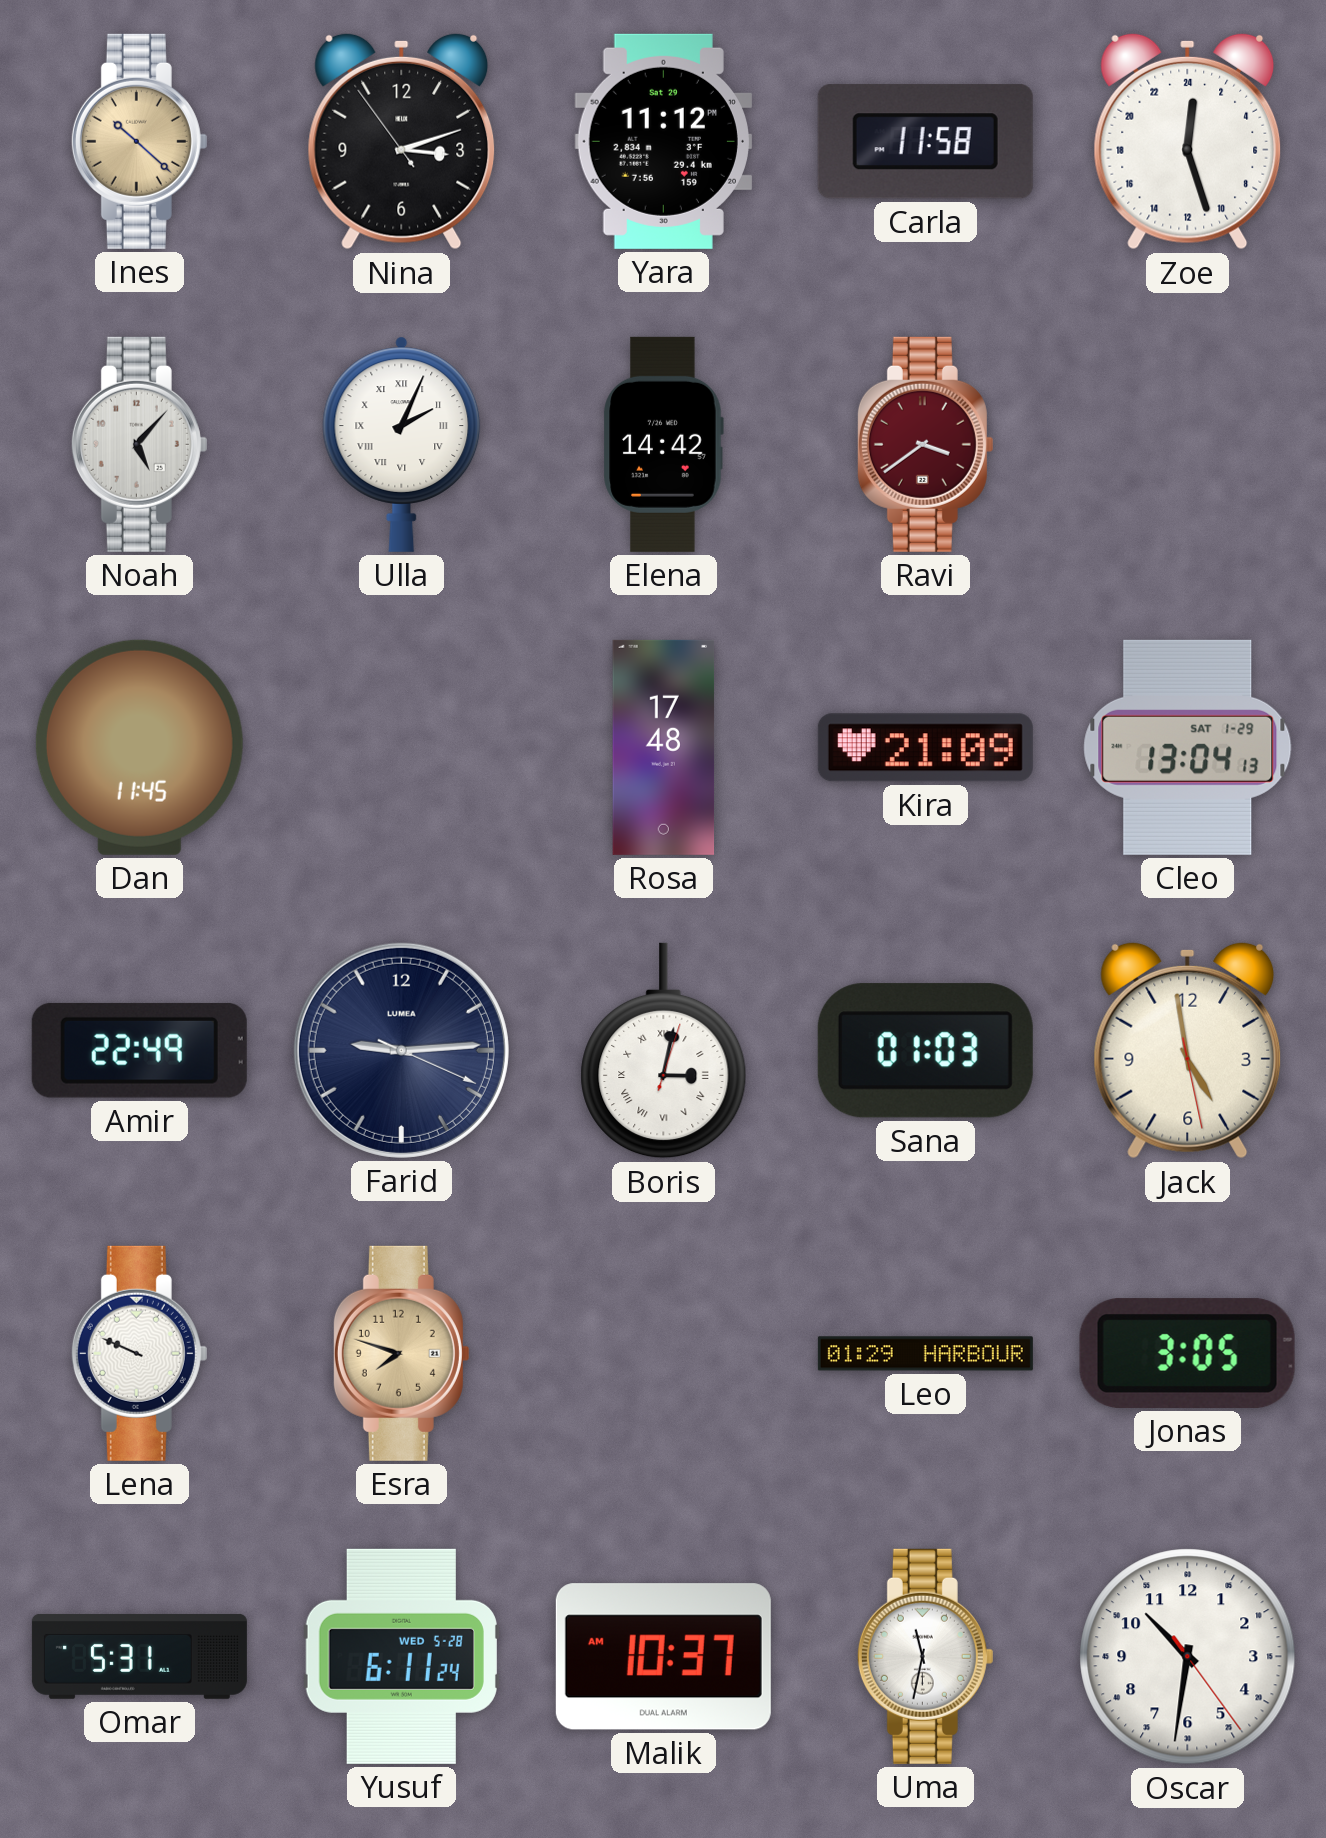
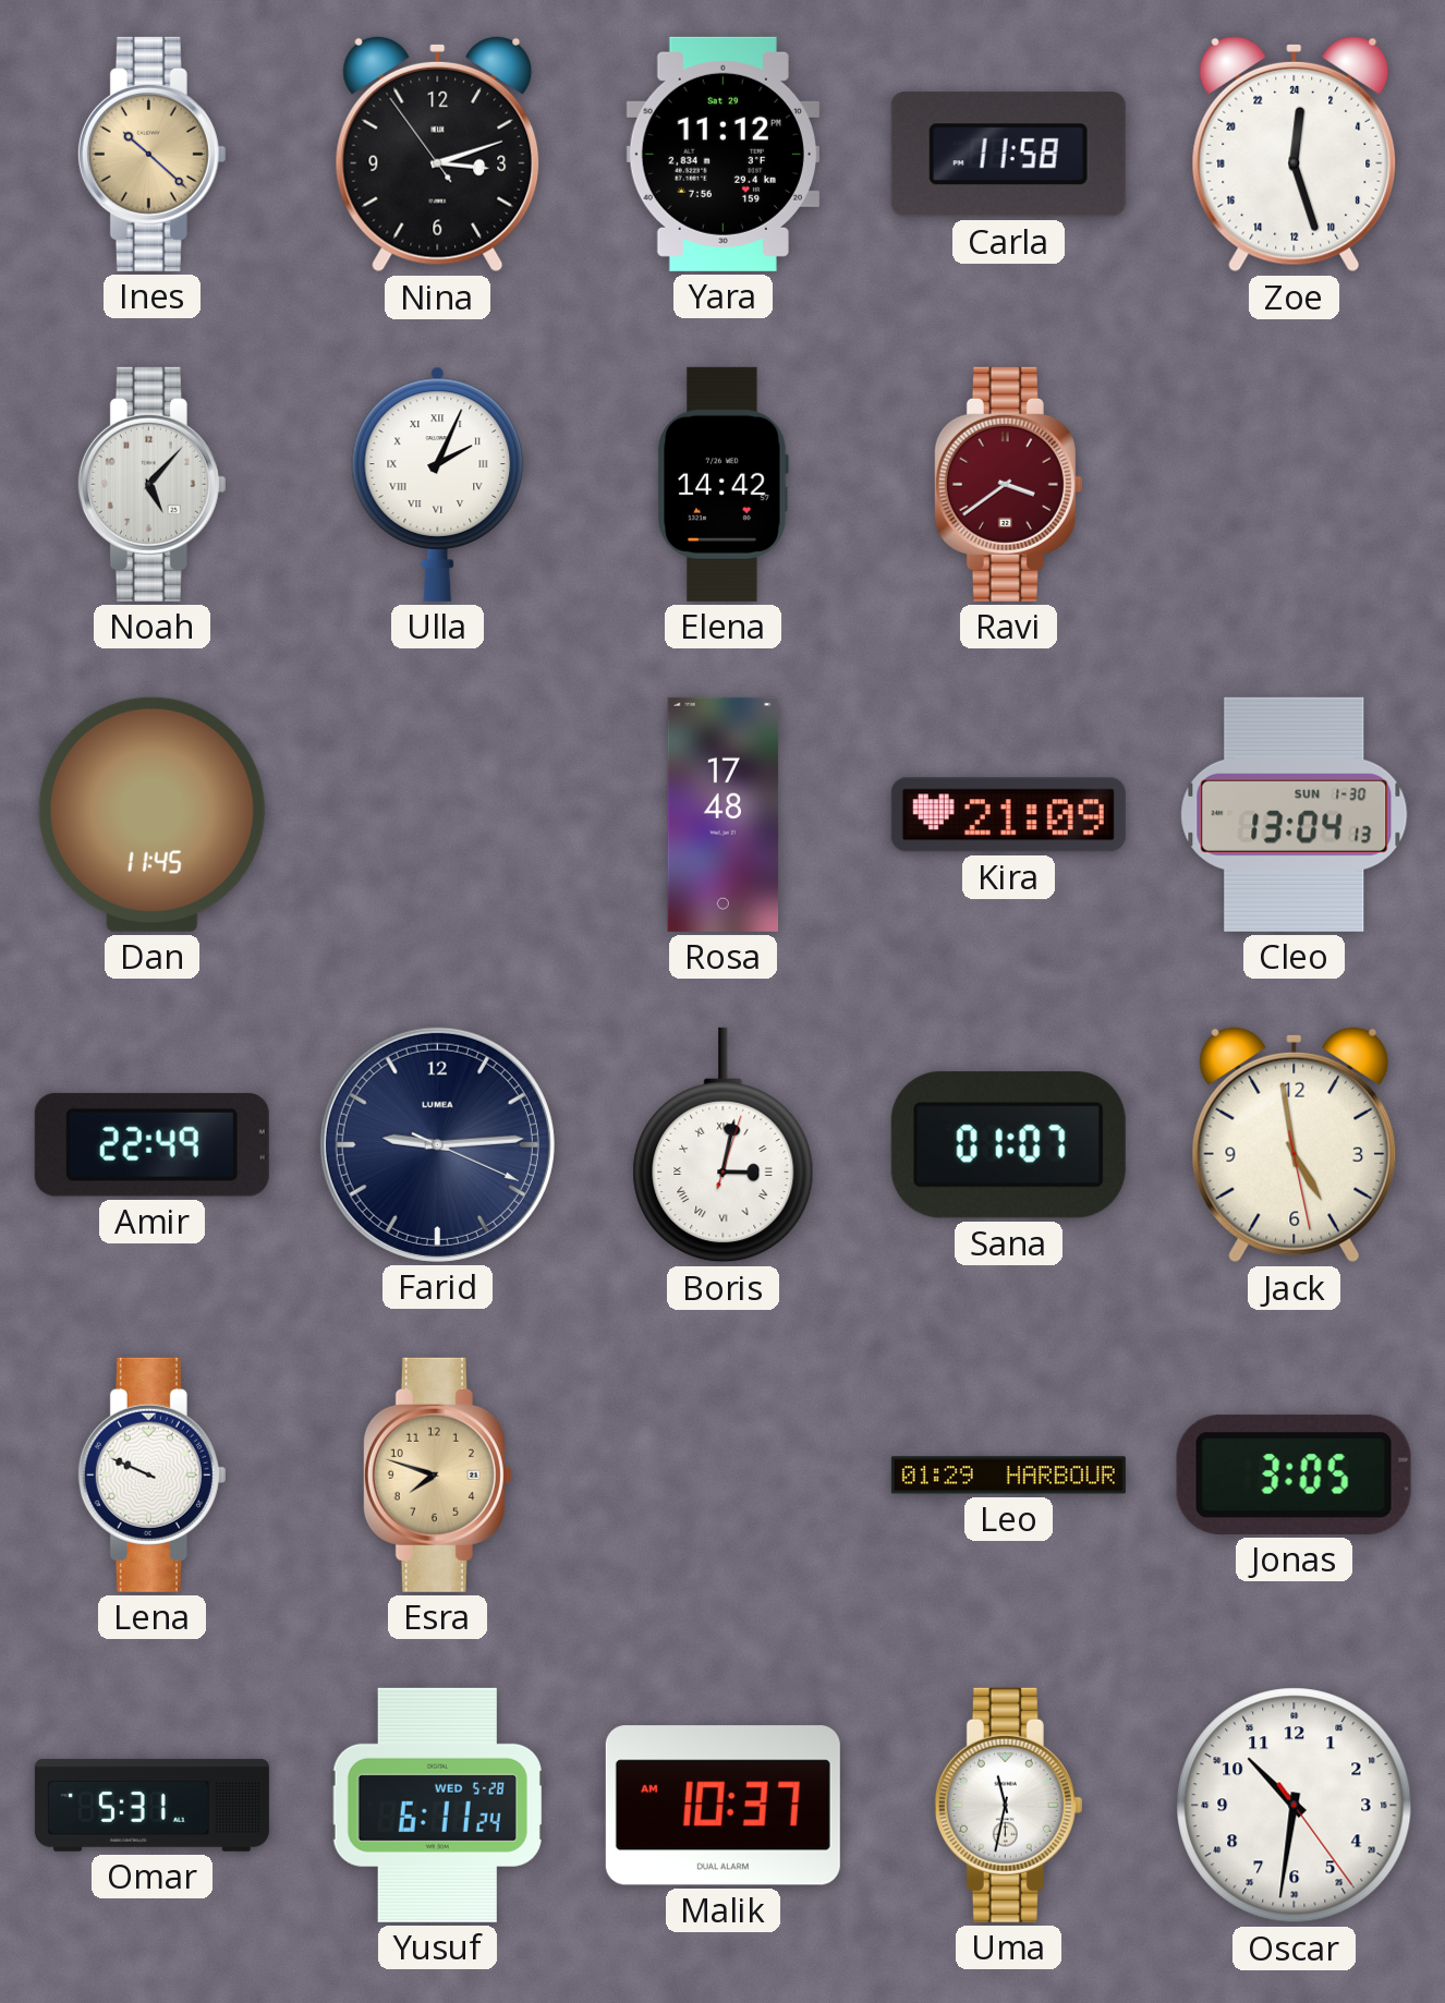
Cleo date: SAT 1-29 -> SUN 1-30
Sana: 01:03 -> 01:07
